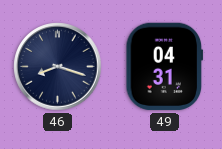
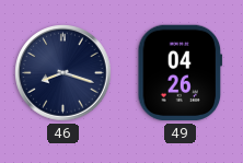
49: 04:31 -> 04:26
